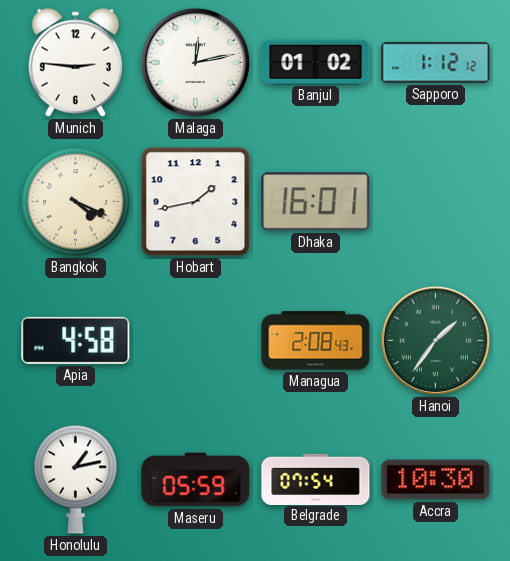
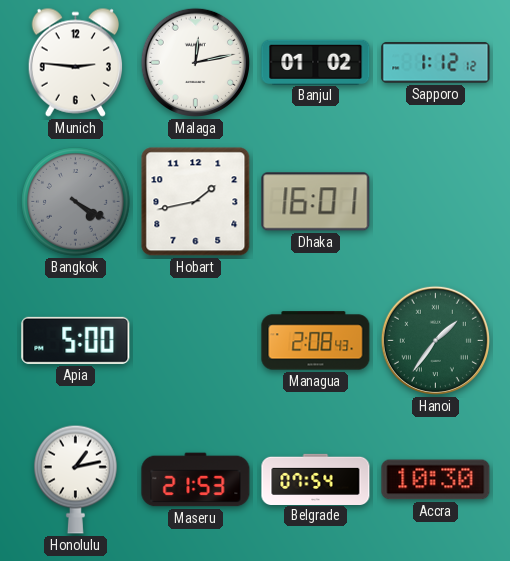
Bangkok: 4:19 -> 4:20
Bangkok dial: cream -> grey
Apia: 4:58 -> 5:00
Maseru: 05:59 -> 21:53
